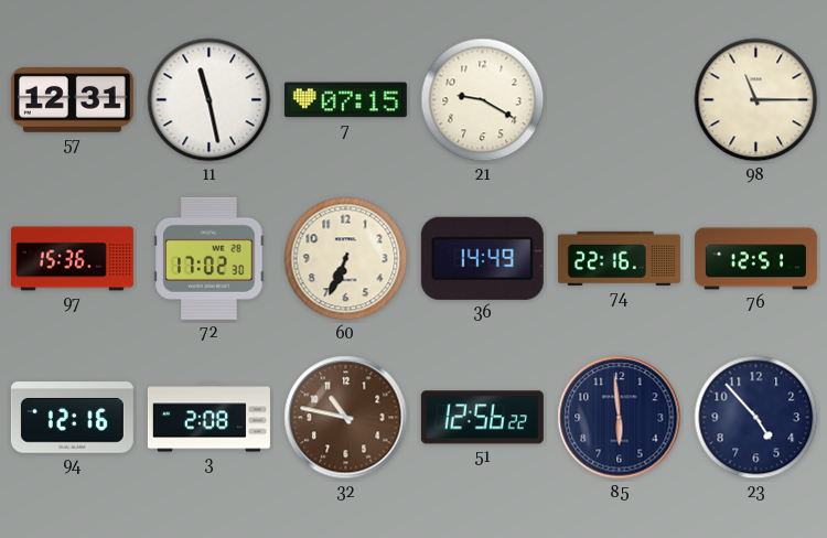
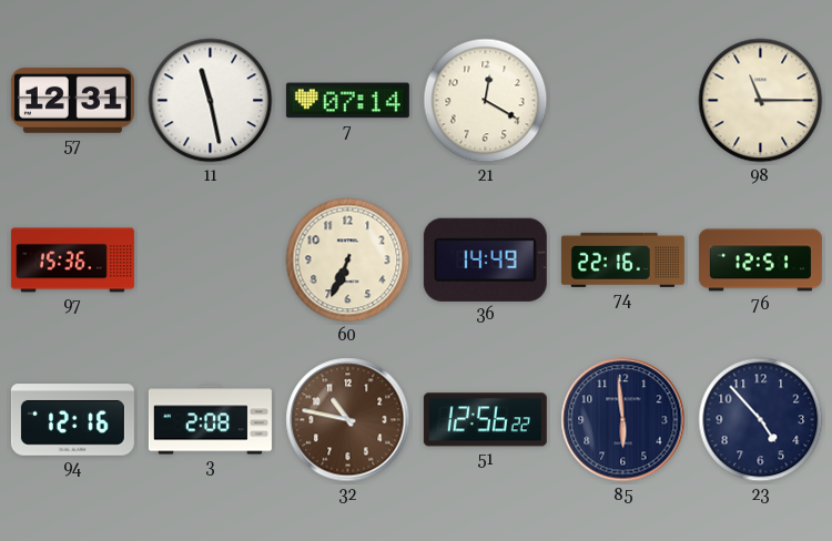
7: 07:15 -> 07:14
21: 9:20 -> 12:20
72: 17:02 -> none
